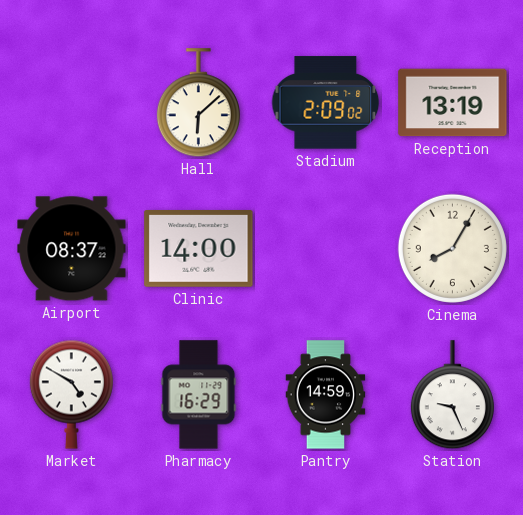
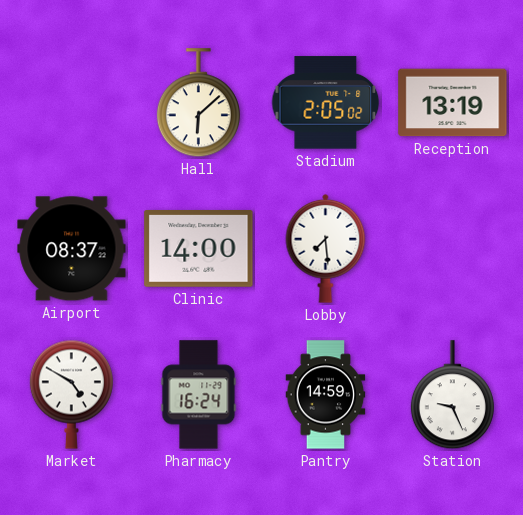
Stadium: 2:09 -> 2:05
Lobby: none -> 7:29
Cinema: 8:05 -> none
Pharmacy: 16:29 -> 16:24
